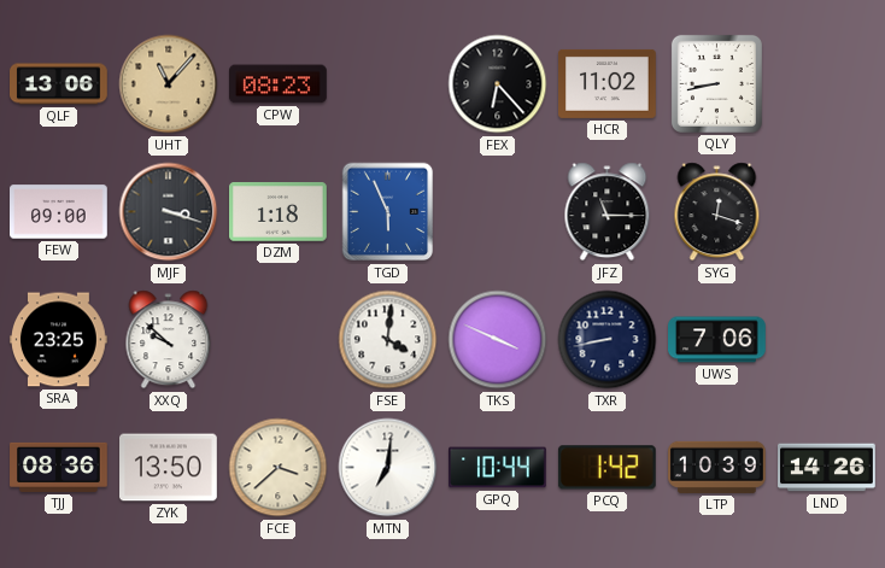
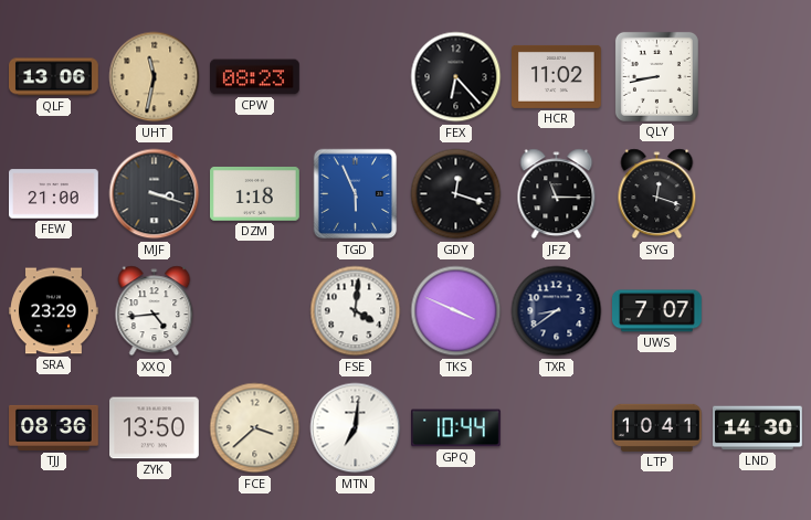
UHT: 11:07 -> 11:32
FEW: 09:00 -> 21:00
GDY: none -> 12:18
SRA: 23:25 -> 23:29
XXQ: 9:52 -> 4:44
TXR: 8:43 -> 8:39
UWS: 7:06 -> 7:07
PCQ: 1:42 -> none
LTP: 10:39 -> 10:41
LND: 14:26 -> 14:30
